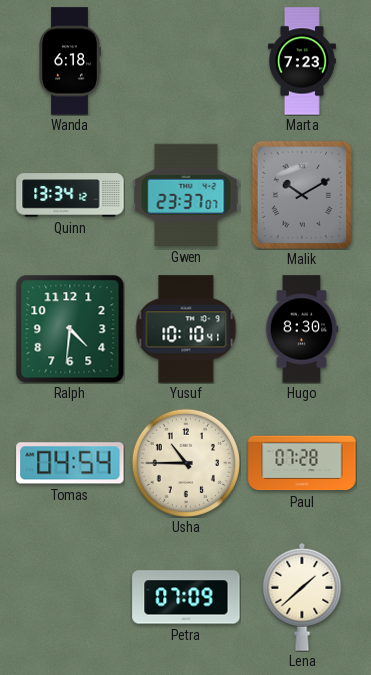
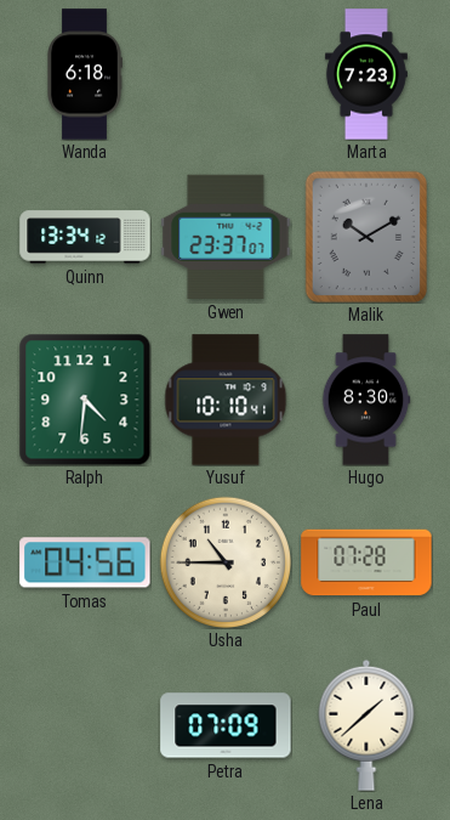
Tomas: 04:54 -> 04:56
